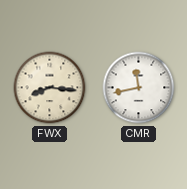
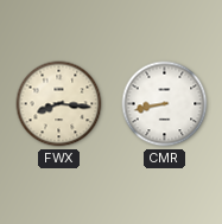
CMR: 11:43 -> 8:43
